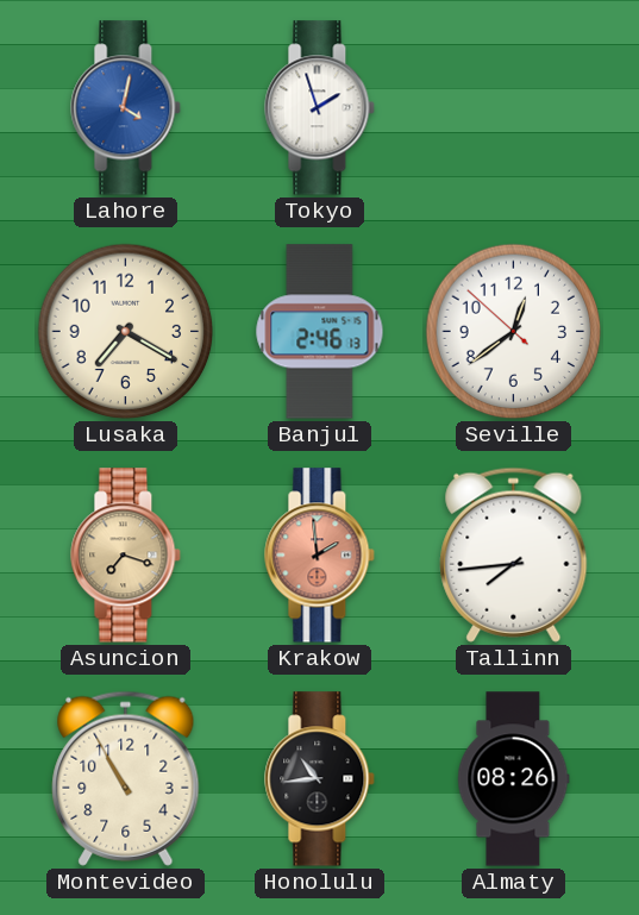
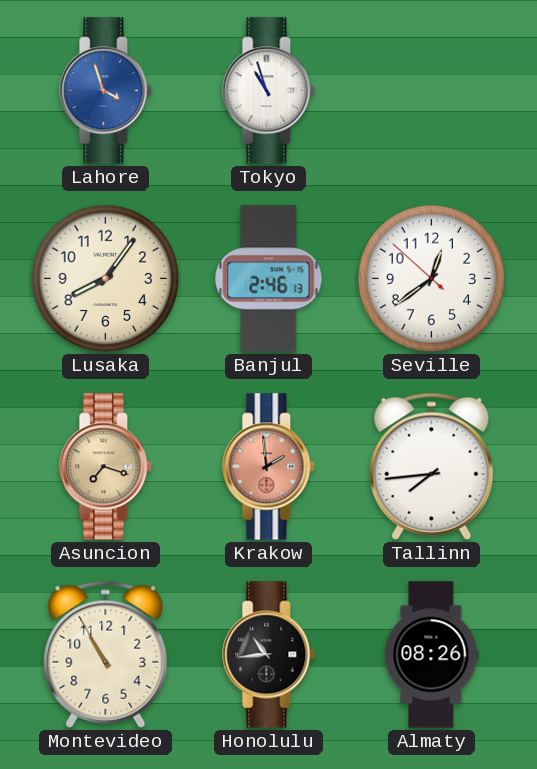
Lahore: 4:02 -> 3:57
Tokyo: 1:57 -> 10:57
Lusaka: 7:20 -> 8:06
